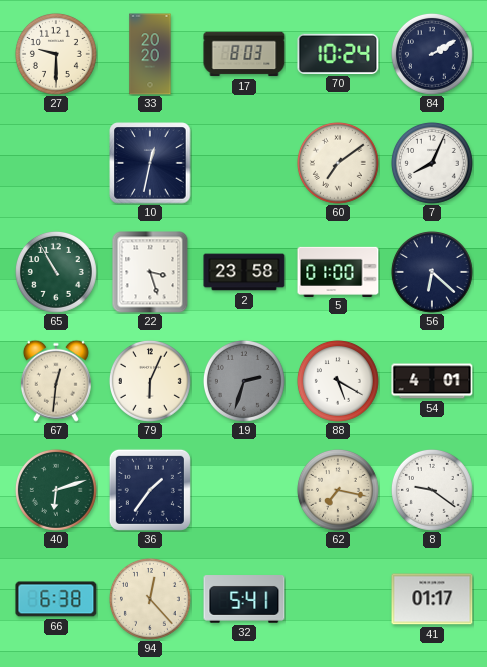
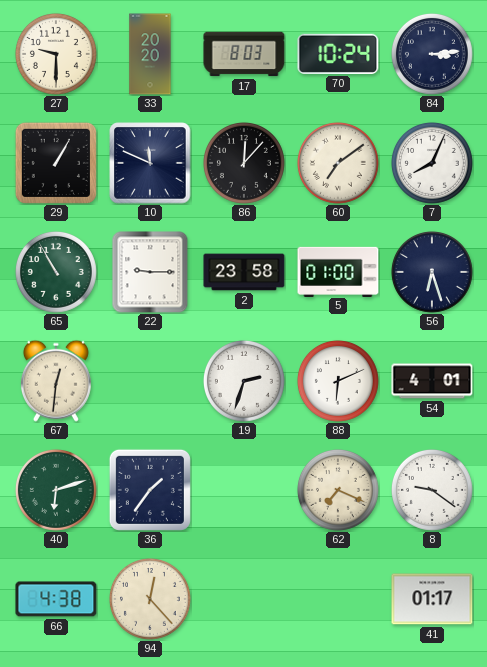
84: 2:10 -> 3:14
29: none -> 1:05
10: 12:32 -> 11:49
86: none -> 12:07
22: 3:27 -> 9:15
56: 6:22 -> 6:27
79: 6:04 -> none
19 dial: grey -> white
88: 5:20 -> 6:11
62: 7:17 -> 7:19
66: 6:38 -> 4:38
32: 5:41 -> none
